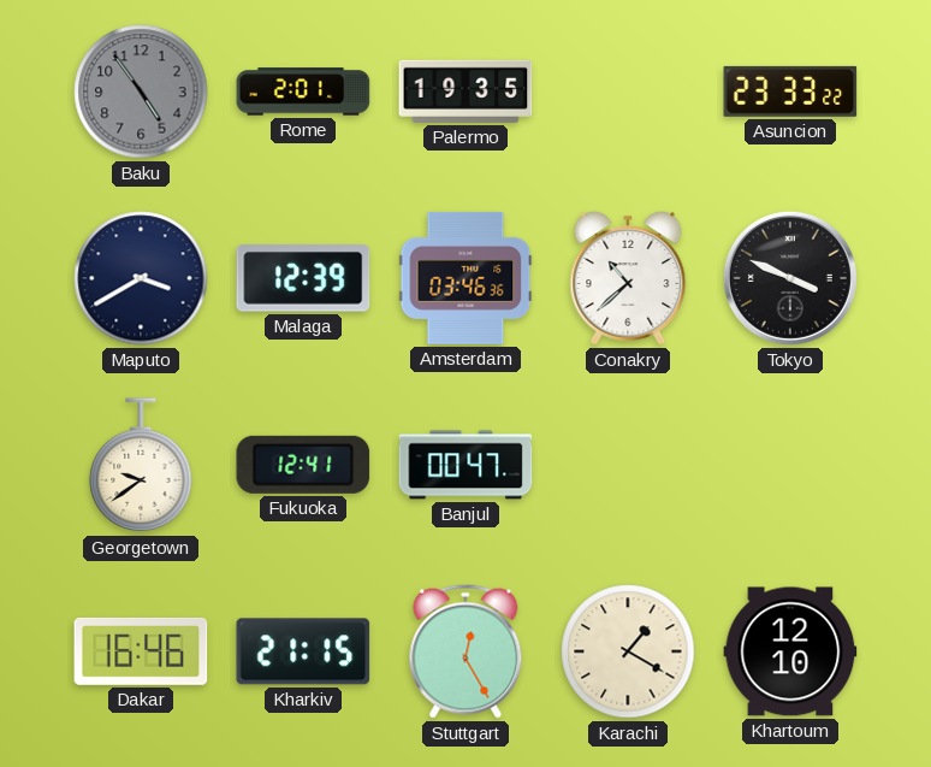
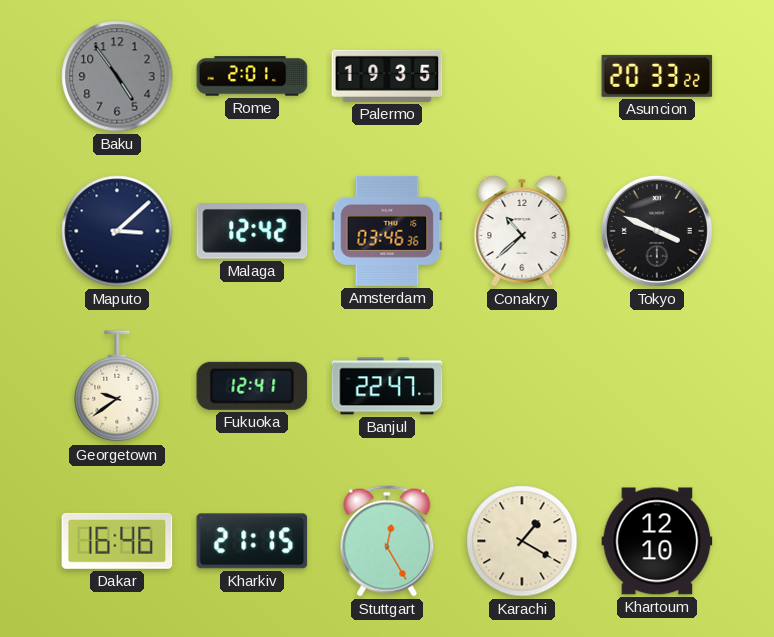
Asuncion: 23:33 -> 20:33
Maputo: 3:40 -> 3:08
Malaga: 12:39 -> 12:42
Banjul: 00:47 -> 22:47
